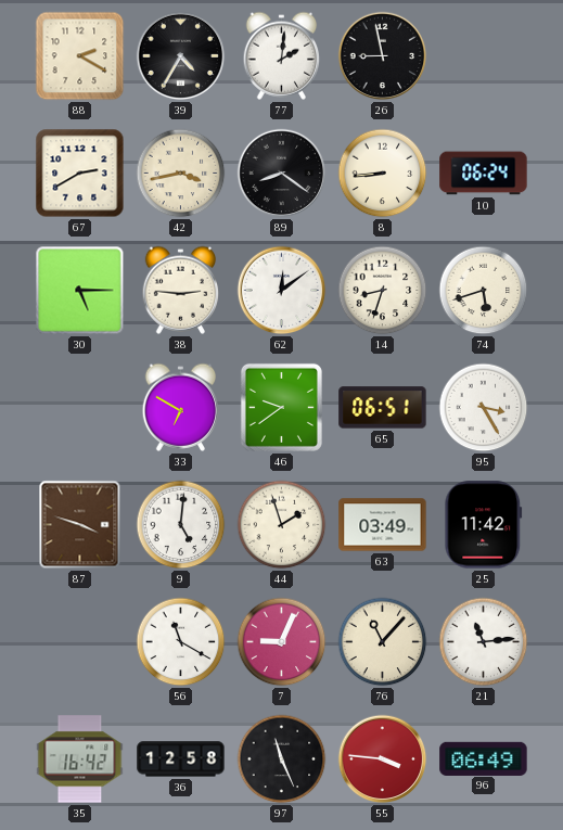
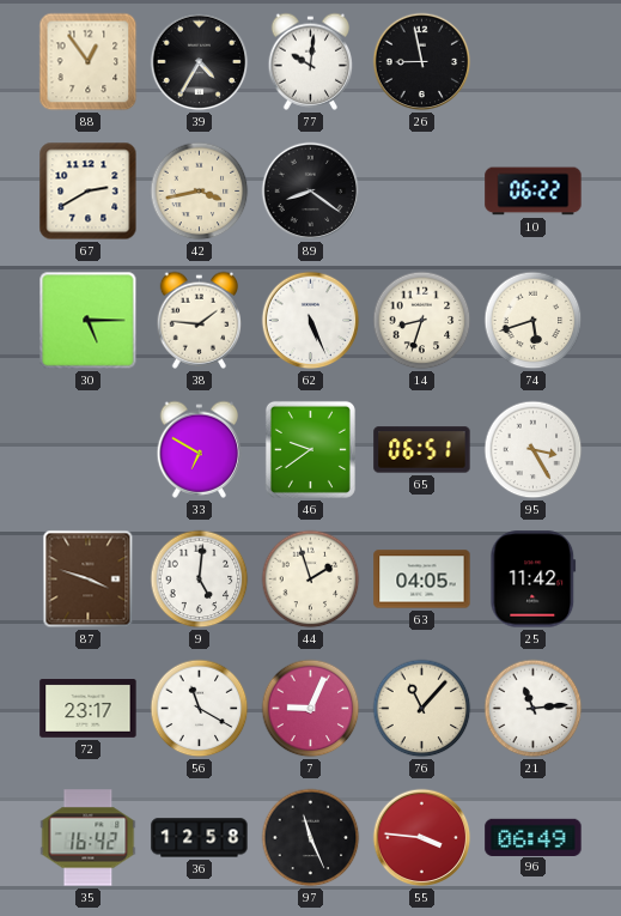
88: 2:20 -> 12:54
77: 2:01 -> 10:01
8: 8:44 -> none
10: 06:24 -> 06:22
38: 2:46 -> 1:46
62: 12:09 -> 5:26
63: 03:49 -> 04:05
72: none -> 23:17
